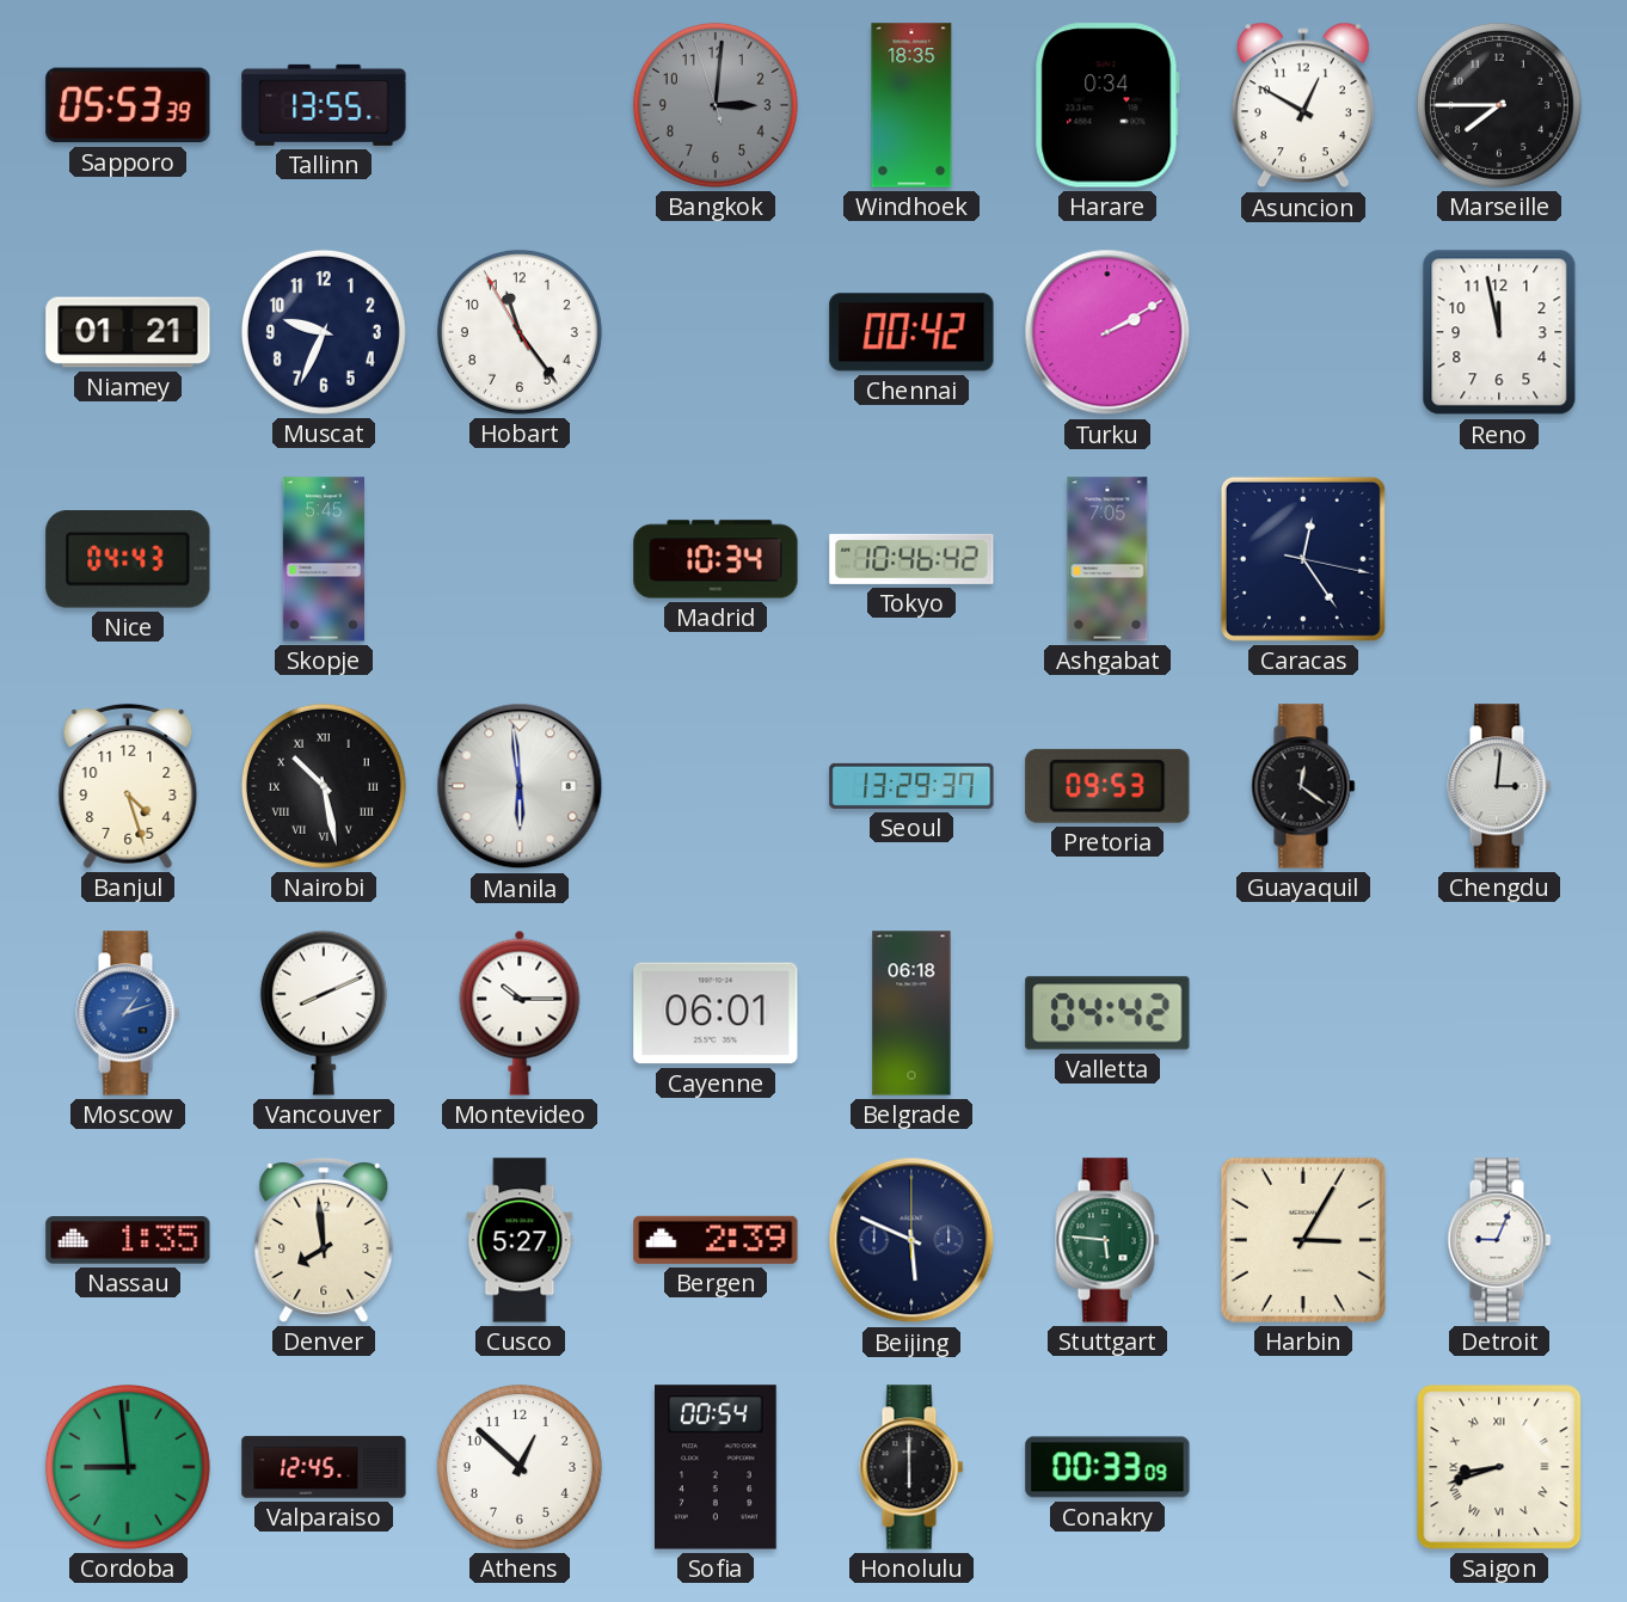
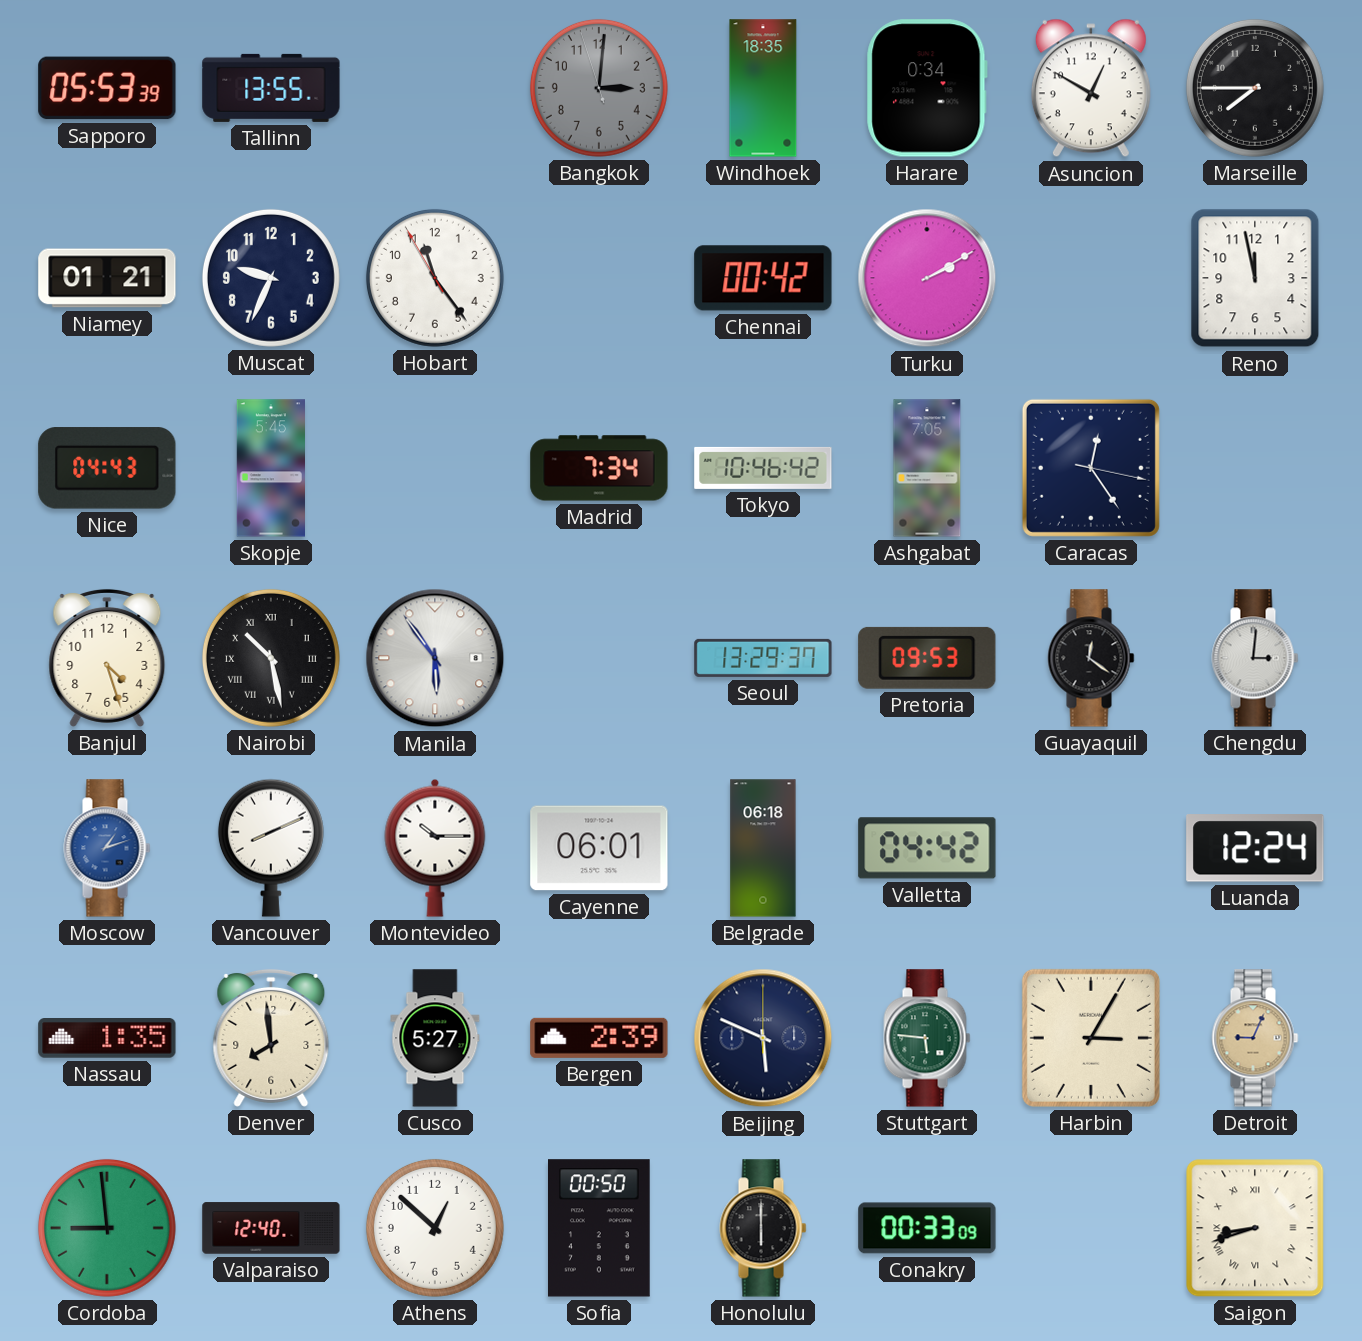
Madrid: 10:34 -> 7:34
Manila: 5:59 -> 5:54
Luanda: none -> 12:24
Detroit dial: white -> champagne
Valparaiso: 12:45 -> 12:40
Sofia: 00:54 -> 00:50
